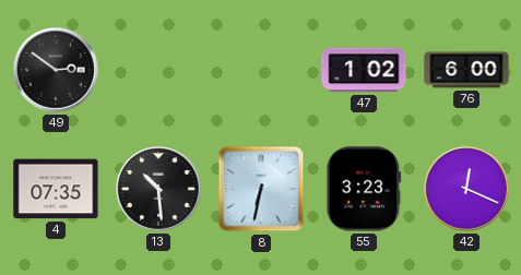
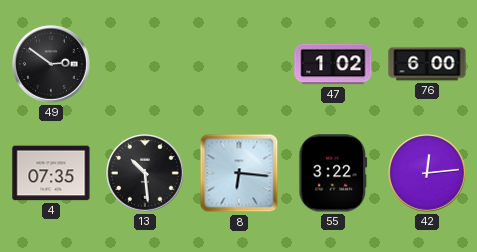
8: 6:32 -> 6:16
55: 3:23 -> 3:22
42: 12:19 -> 12:14
